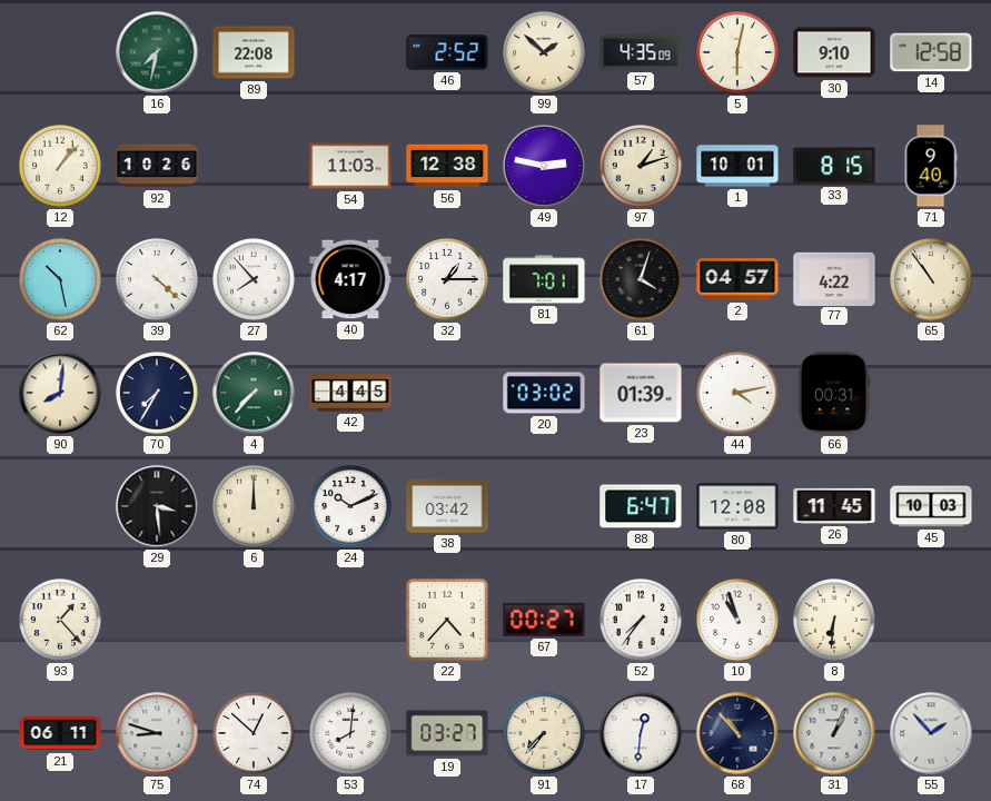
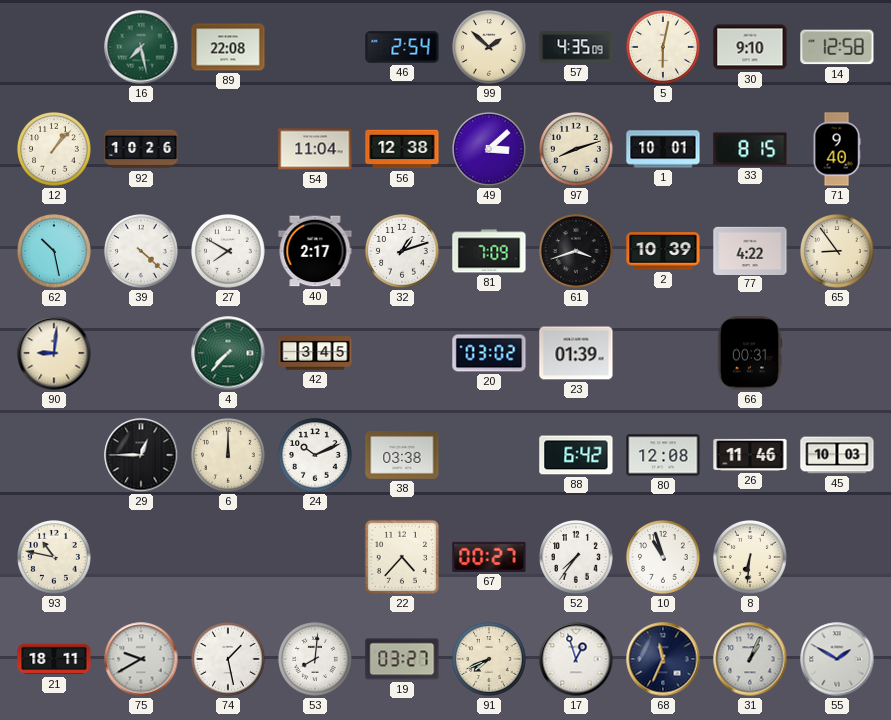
16: 7:32 -> 7:28
46: 2:52 -> 2:54
54: 11:03 -> 11:04
49: 2:47 -> 3:08
97: 1:12 -> 8:12
27: 7:53 -> 7:50
40: 4:17 -> 2:17
32: 1:15 -> 1:12
81: 7:01 -> 7:09
61: 4:03 -> 3:42
2: 04:57 -> 10:39
65: 10:54 -> 8:54
90: 8:01 -> 9:01
70: 7:35 -> none
42: 4:45 -> 3:45
44: 4:13 -> none
29: 3:29 -> 12:45
38: 03:42 -> 03:38
88: 6:47 -> 6:42
26: 11:45 -> 11:46
93: 1:23 -> 10:47
21: 06:11 -> 18:11
75: 8:48 -> 9:40
74: 12:52 -> 1:28
91: 7:37 -> 7:41
17: 12:31 -> 12:57
68: 10:53 -> 11:34
55: 1:53 -> 1:50
